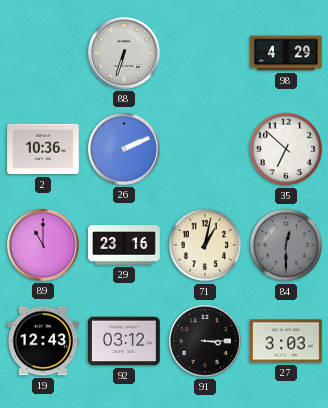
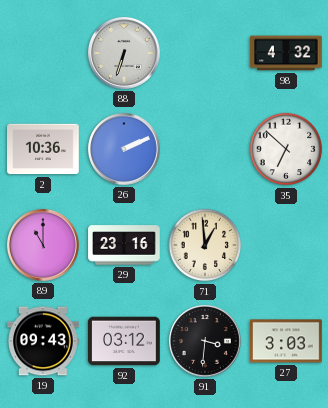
98: 4:29 -> 4:32
71: 1:02 -> 12:59
84: 12:30 -> none
19: 12:43 -> 09:43
91: 3:15 -> 3:31
